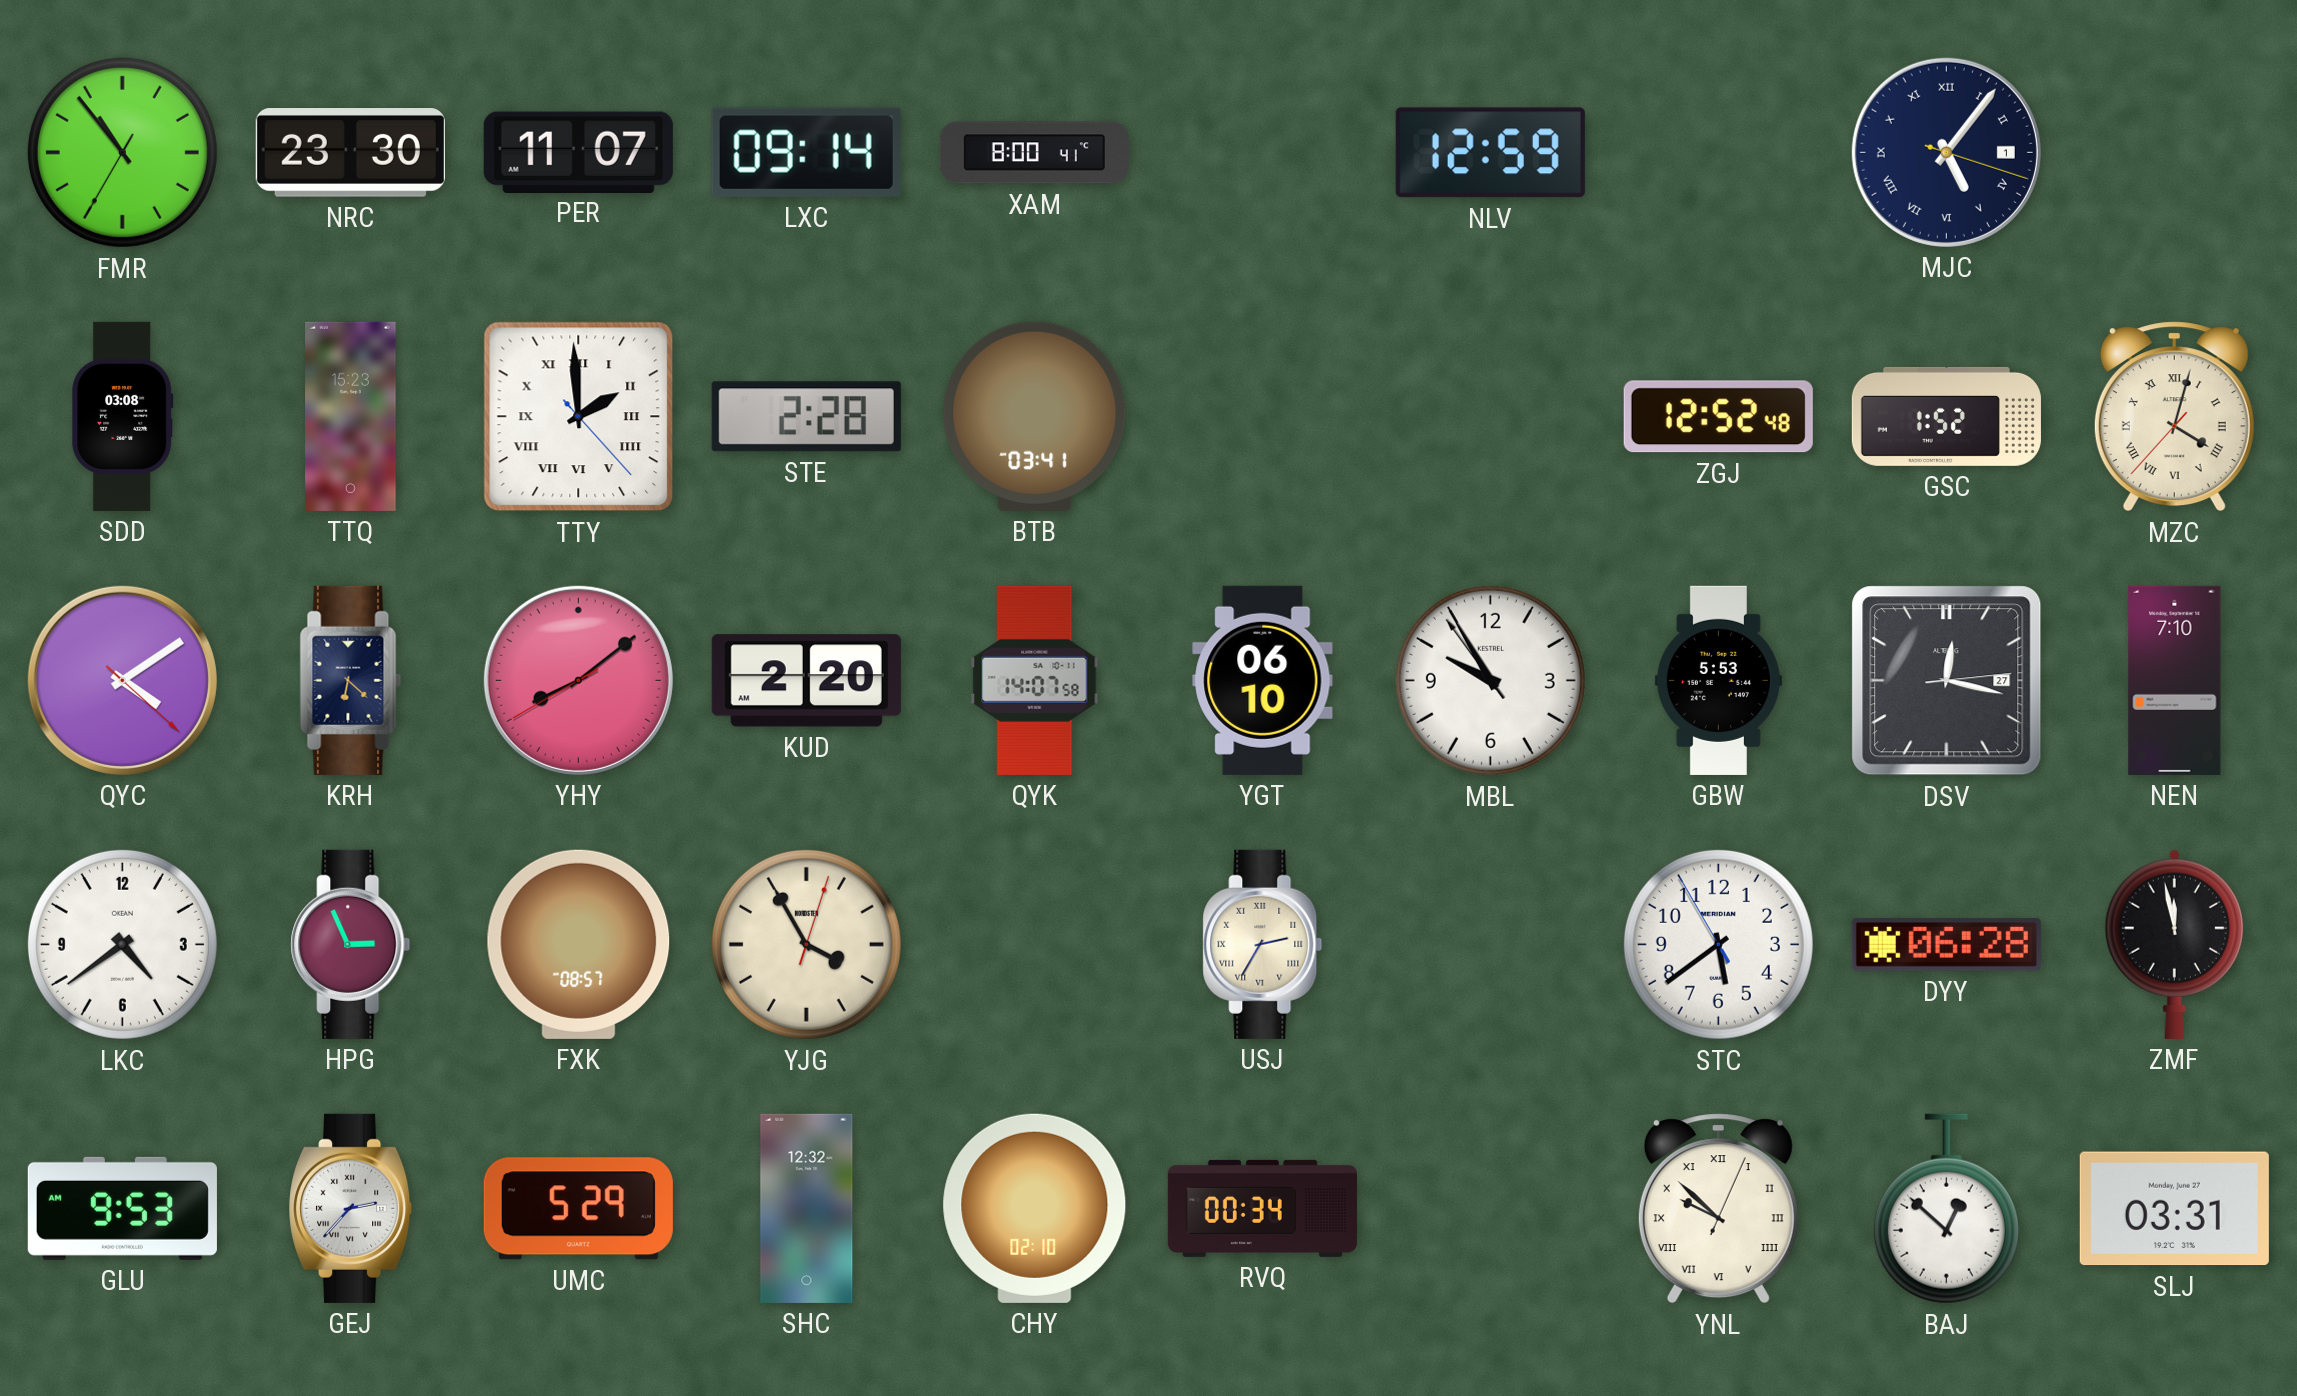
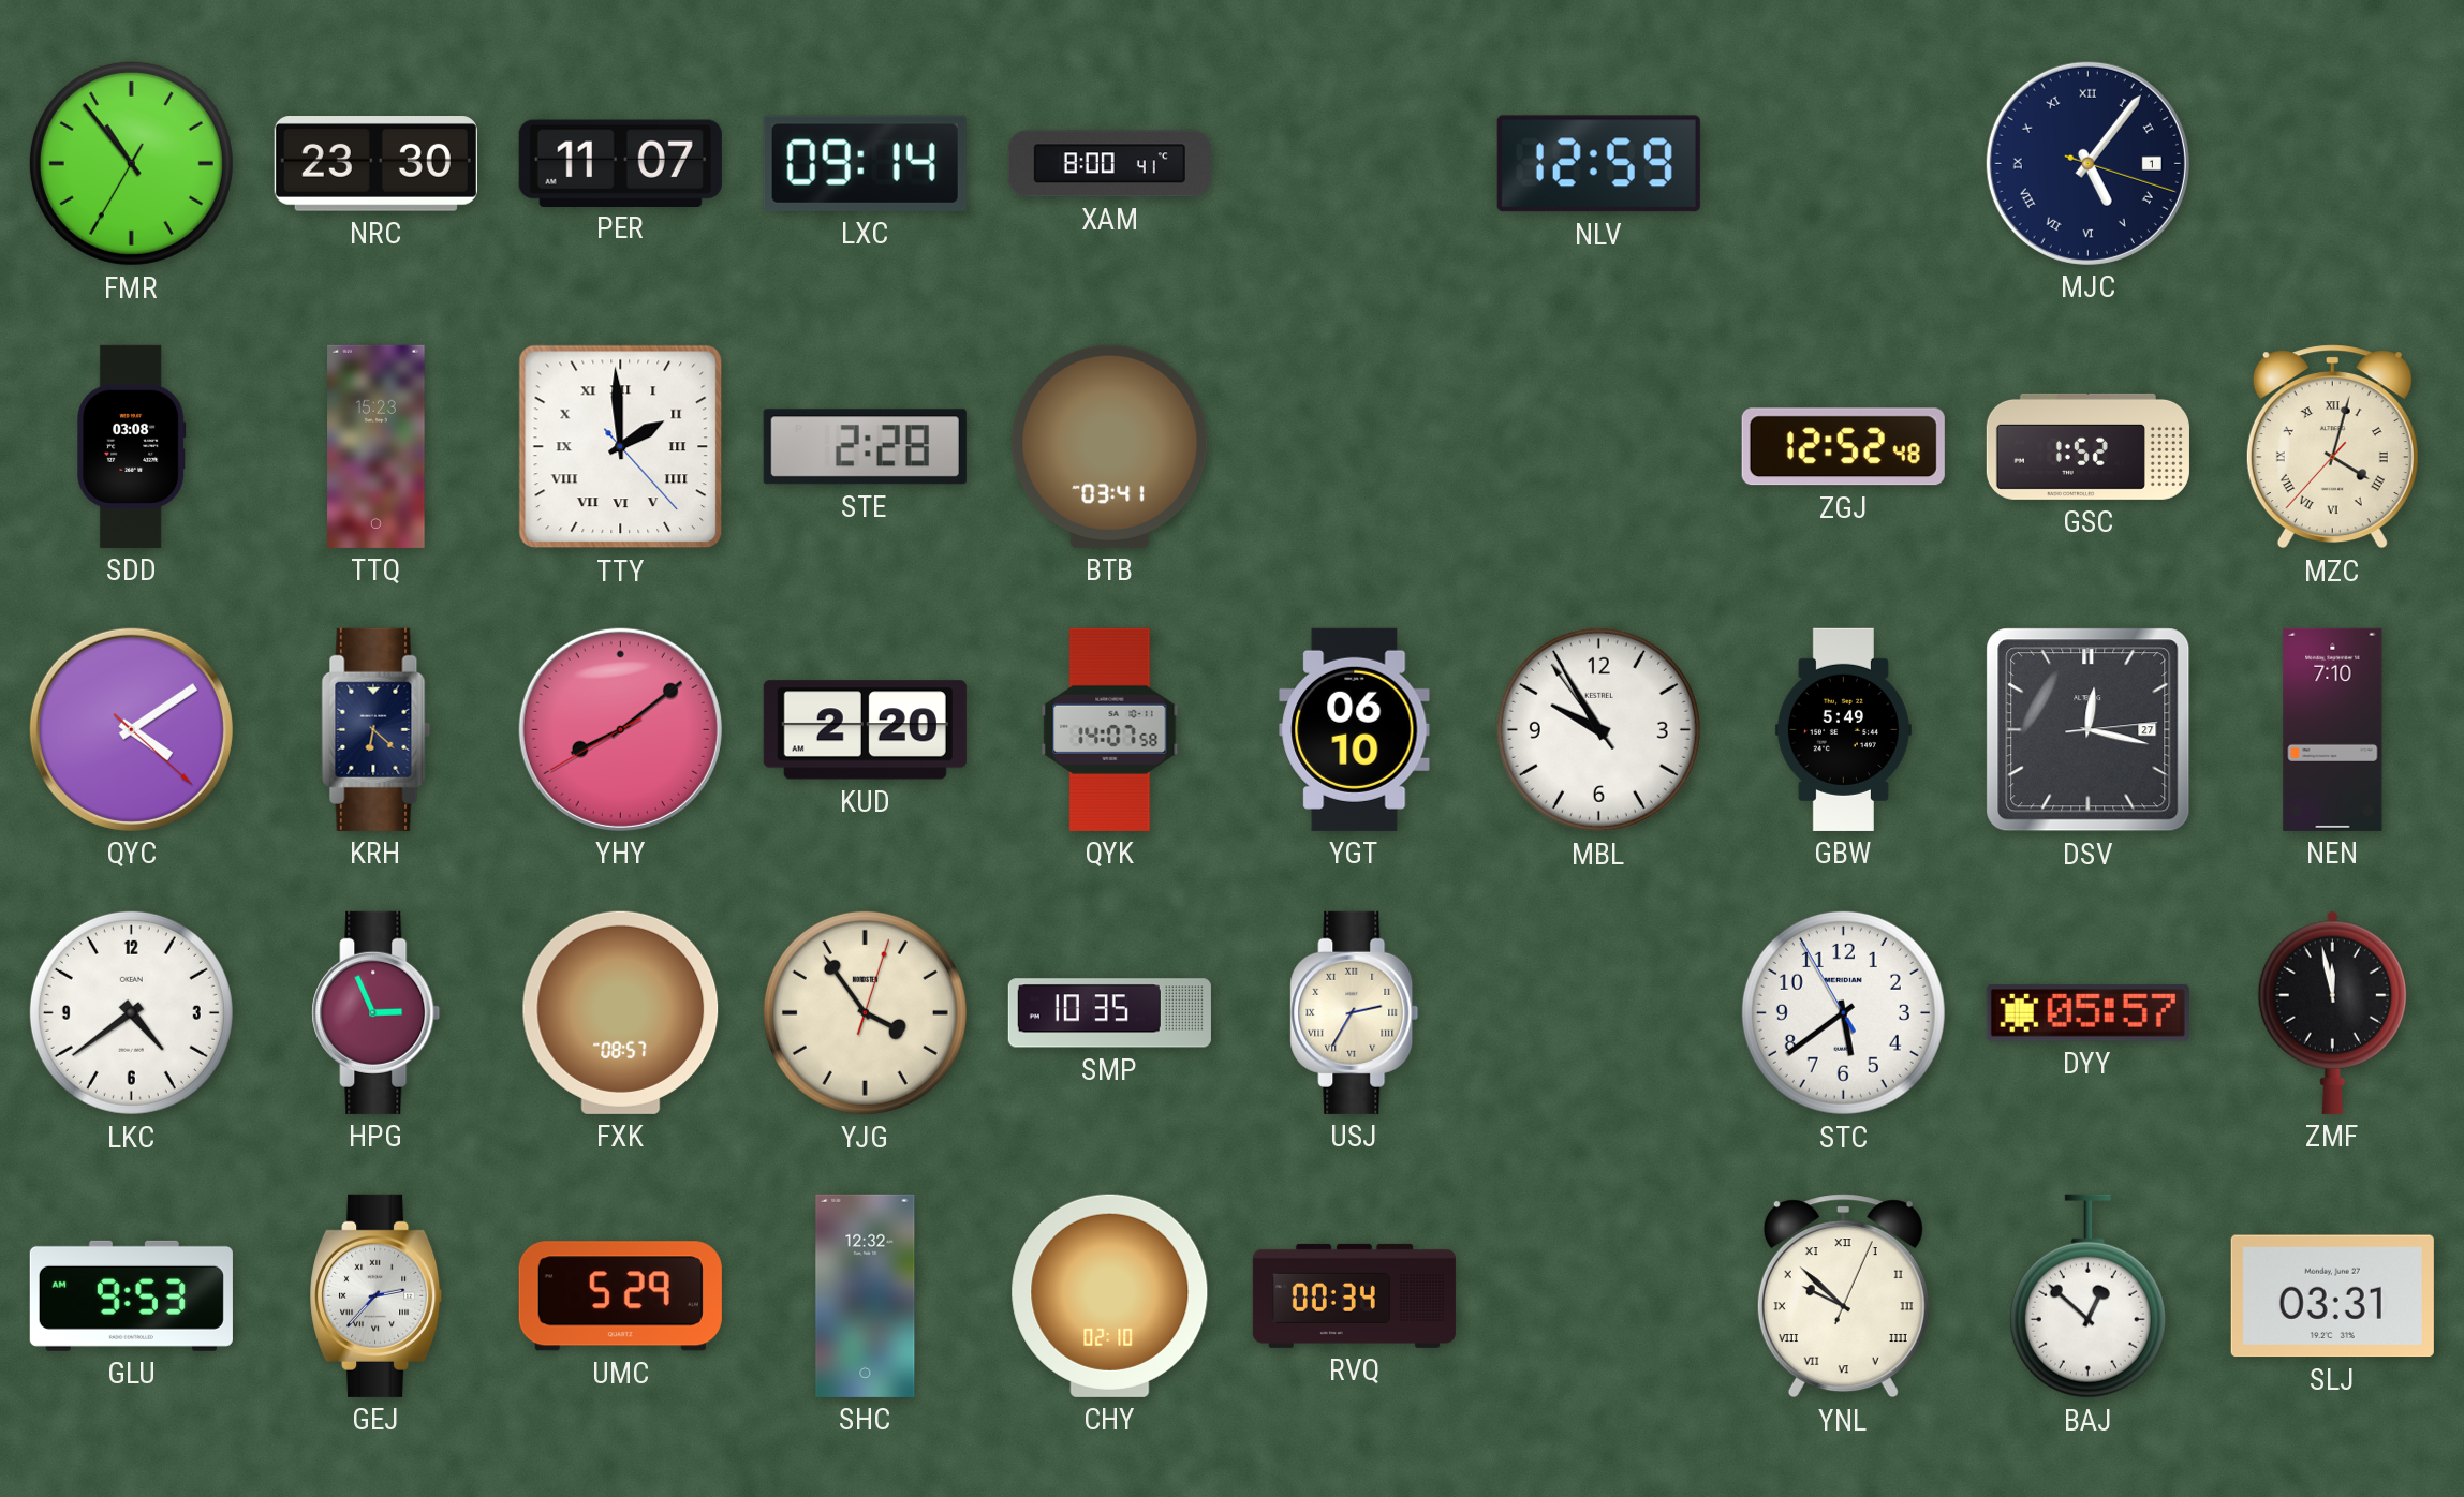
GBW: 5:53 -> 5:49
YJG: 3:55 -> 3:54
SMP: none -> 10:35
DYY: 06:28 -> 05:57
